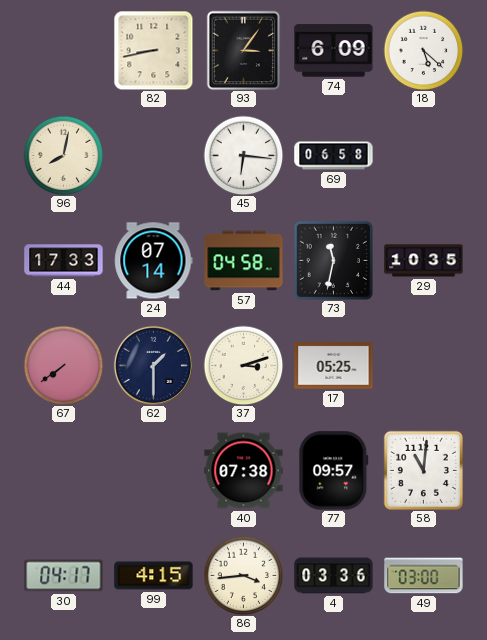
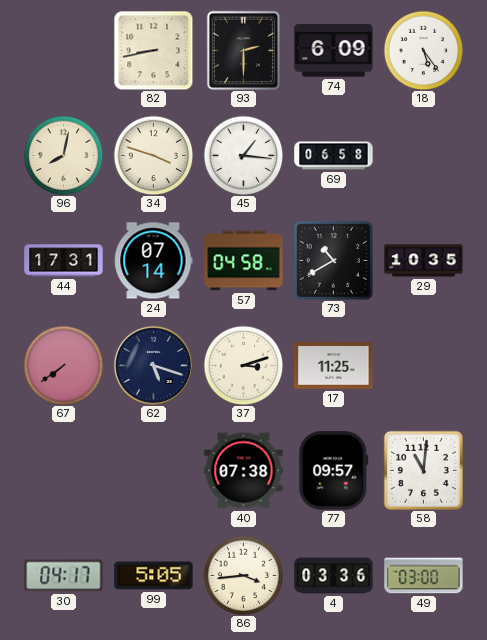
93: 3:06 -> 2:30
18: 5:22 -> 5:24
34: none -> 3:48
45: 6:16 -> 1:16
44: 17:33 -> 17:31
73: 11:32 -> 10:40
62: 1:30 -> 5:18
17: 05:25 -> 11:25
99: 4:15 -> 5:05
